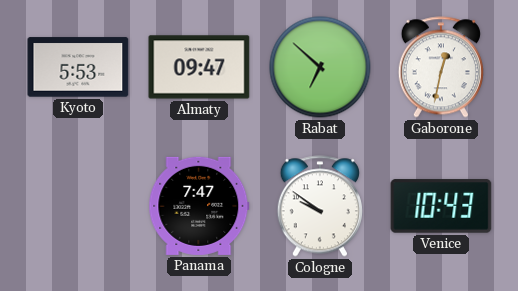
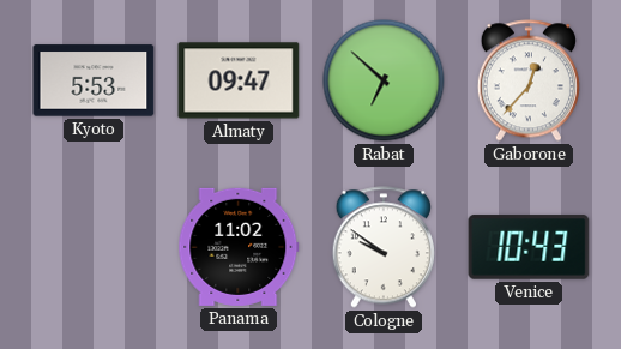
Gaborone: 12:32 -> 12:37
Panama: 7:47 -> 11:02
